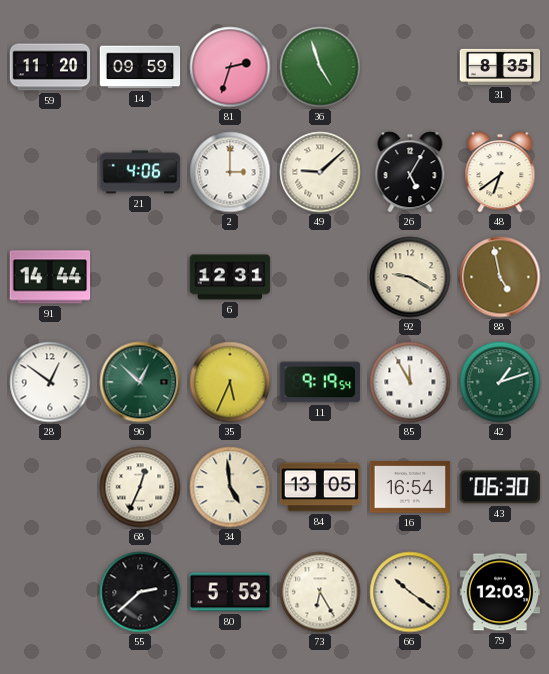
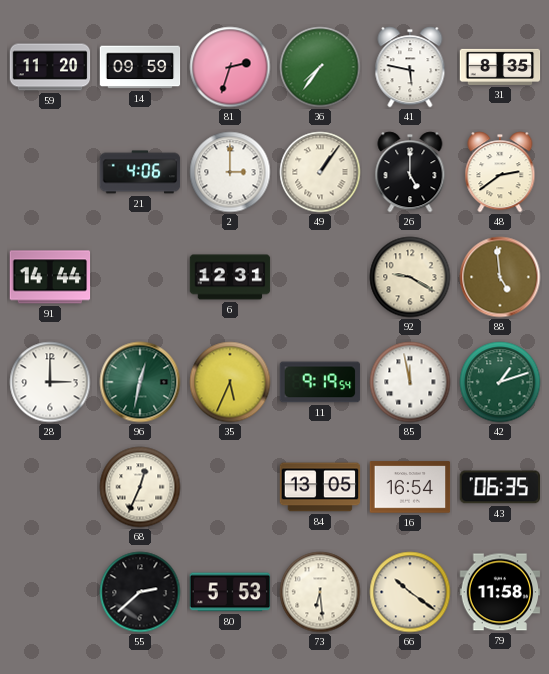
36: 4:57 -> 7:36
41: none -> 5:47
49: 9:08 -> 1:06
26: 5:05 -> 5:00
48: 6:39 -> 2:39
88: 4:58 -> 4:59
28: 12:51 -> 3:00
96: 12:52 -> 12:32
85: 11:55 -> 11:58
34: 4:59 -> none
43: 06:30 -> 06:35
73: 6:25 -> 6:29
79: 12:03 -> 11:58
